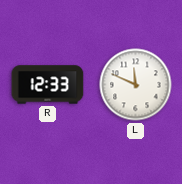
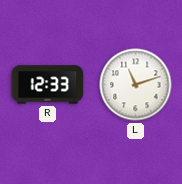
L: 11:49 -> 11:12
